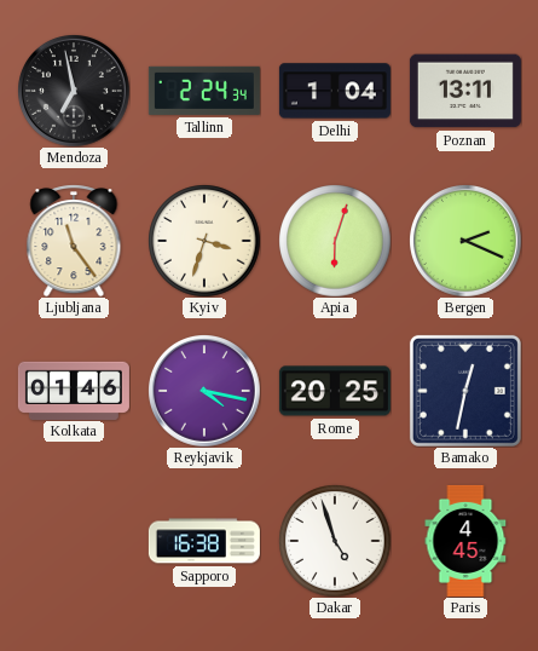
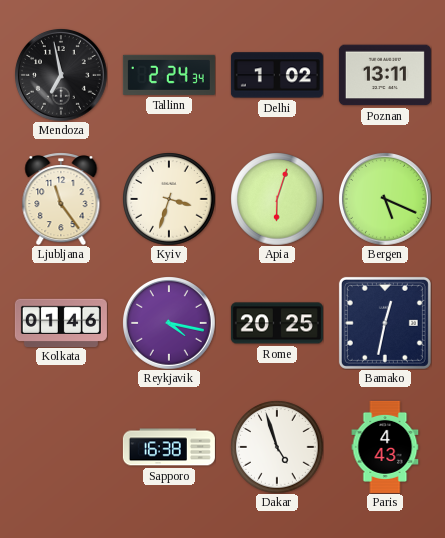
Delhi: 1:04 -> 1:02
Bergen: 2:19 -> 5:19
Paris: 4:45 -> 4:43
